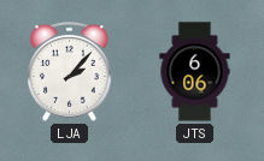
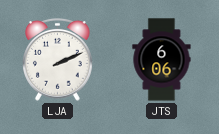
LJA: 2:07 -> 2:11
